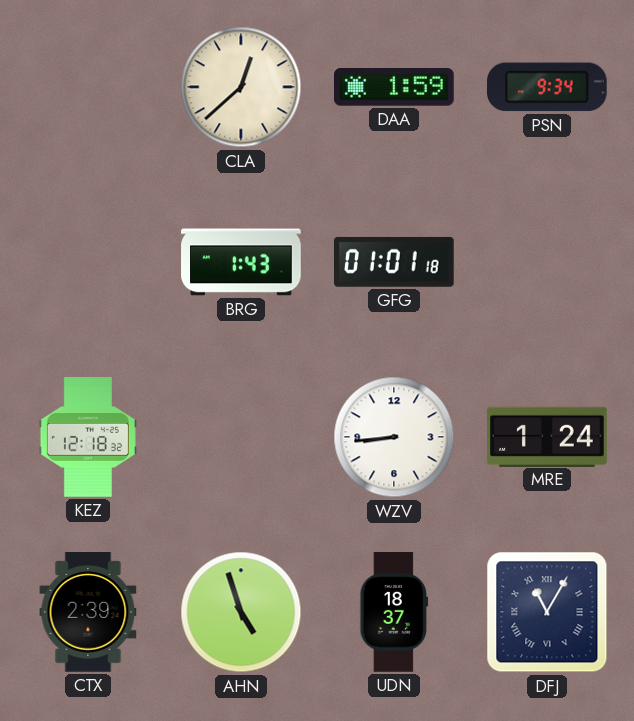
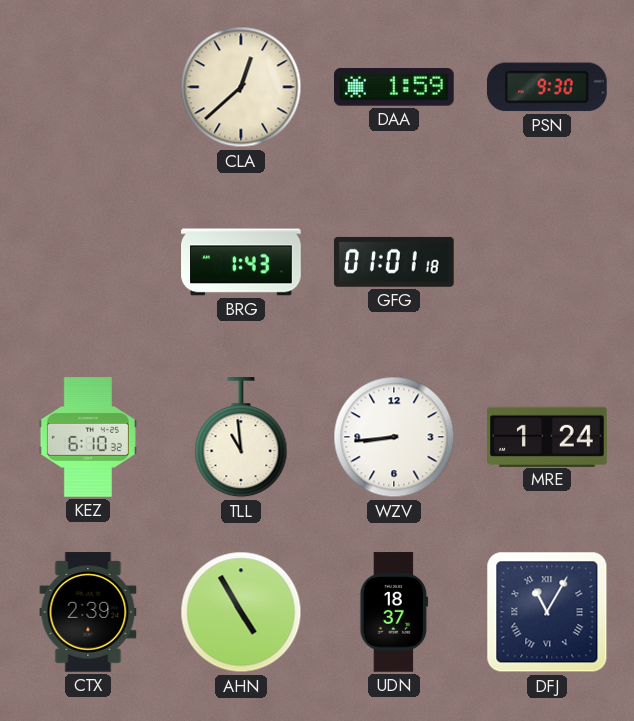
PSN: 9:34 -> 9:30
KEZ: 12:18 -> 6:10
TLL: none -> 10:59
AHN: 4:57 -> 4:55
